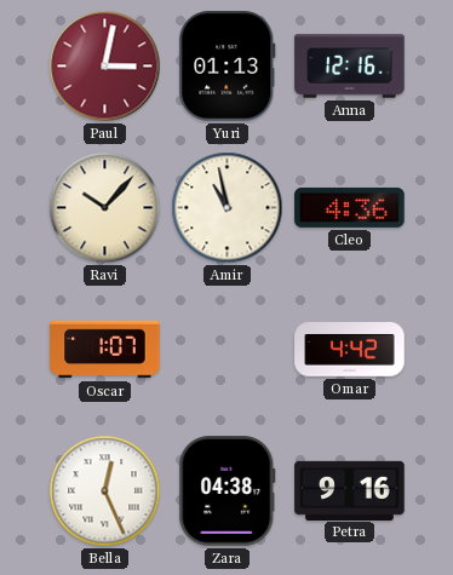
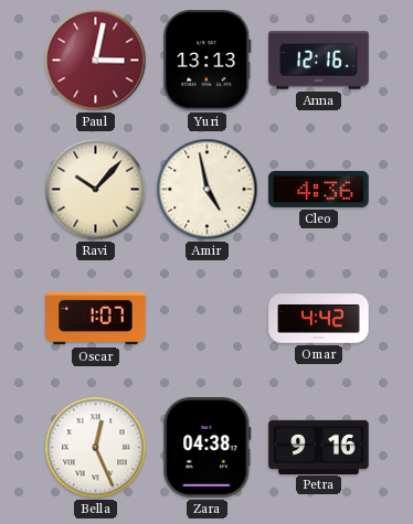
Yuri: 01:13 -> 13:13
Amir: 10:58 -> 4:58
